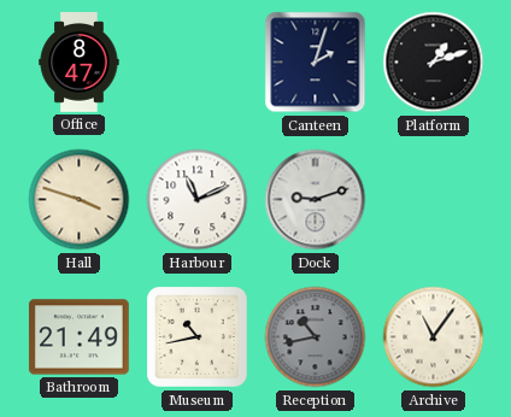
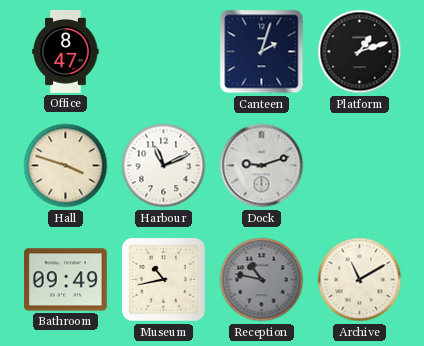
Bathroom: 21:49 -> 09:49
Reception: 10:43 -> 10:47
Archive: 11:06 -> 11:10
